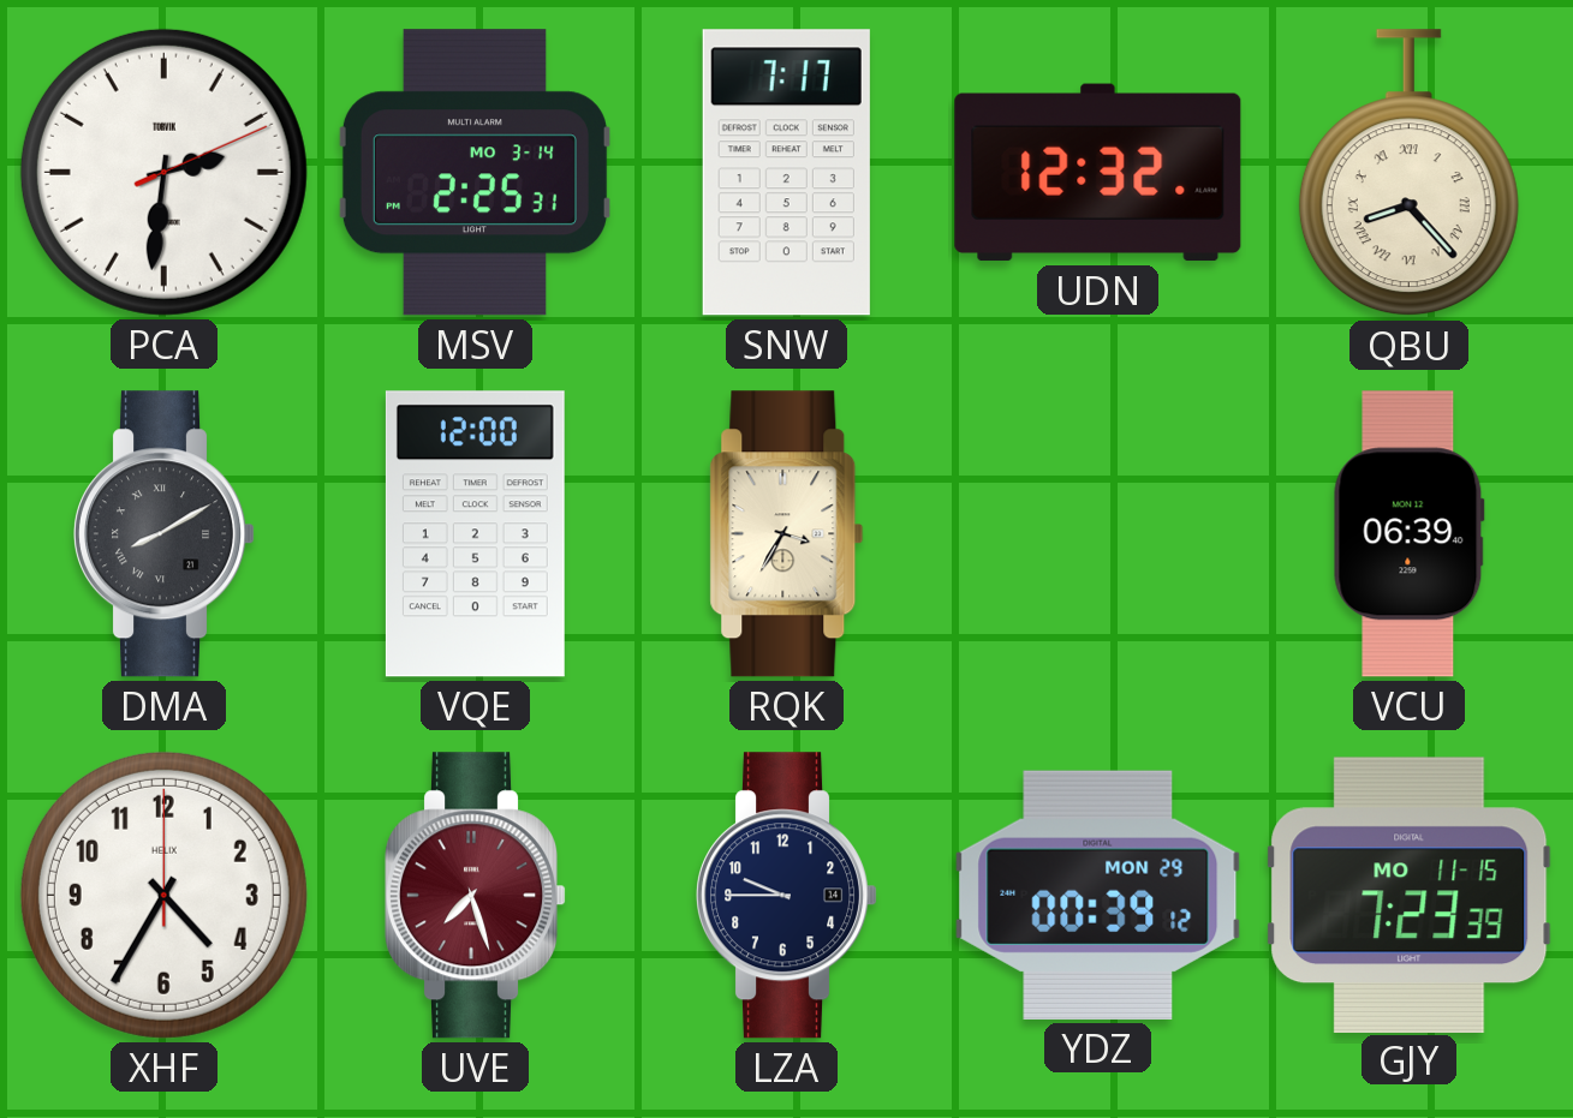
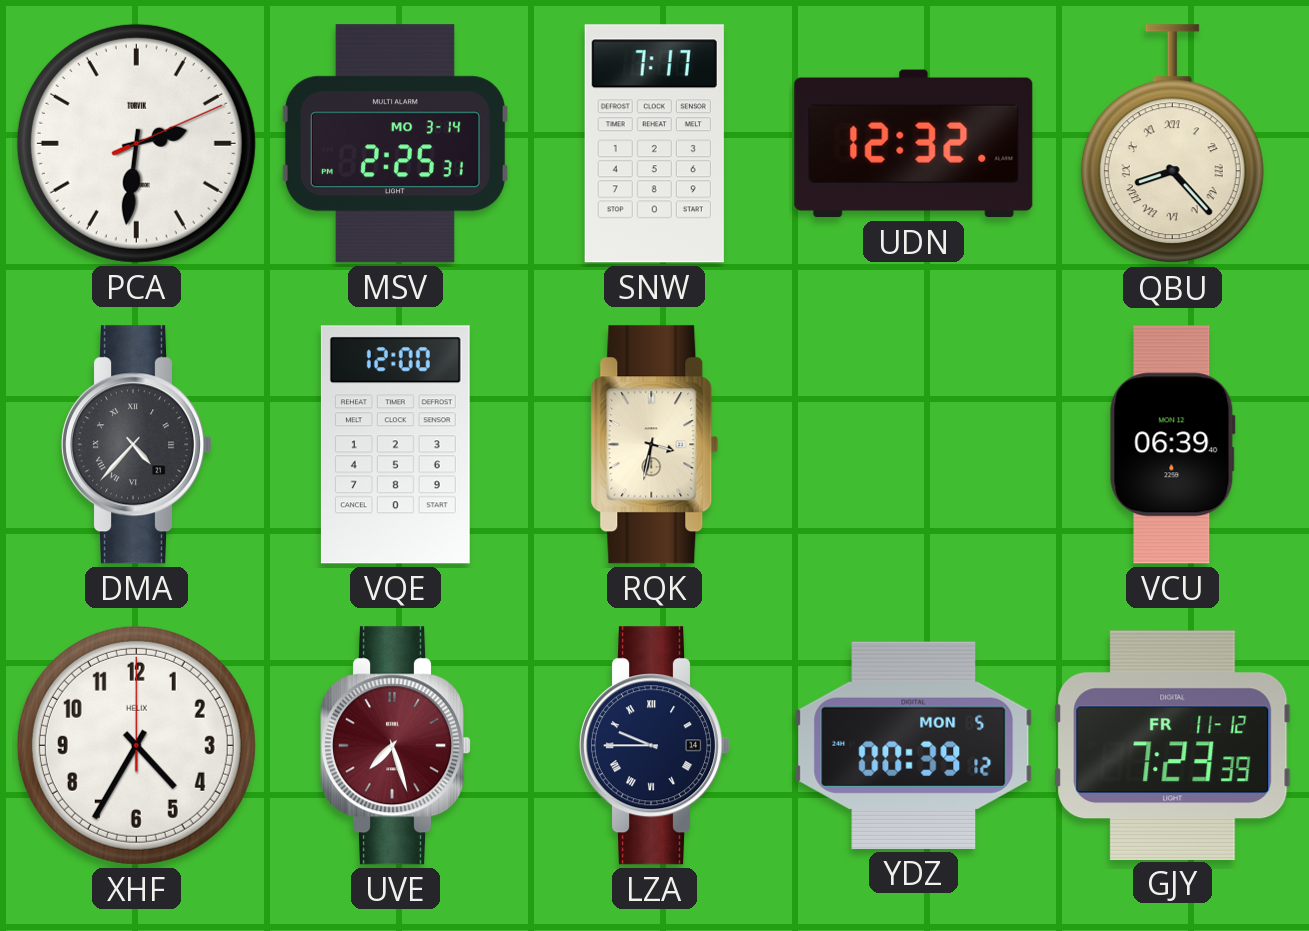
DMA: 8:10 -> 4:37
RQK: 3:35 -> 3:32
LZA numerals: Arabic -> Roman
YDZ date: MON 29 -> MON 5
GJY date: MO 11-15 -> FR 11-12
